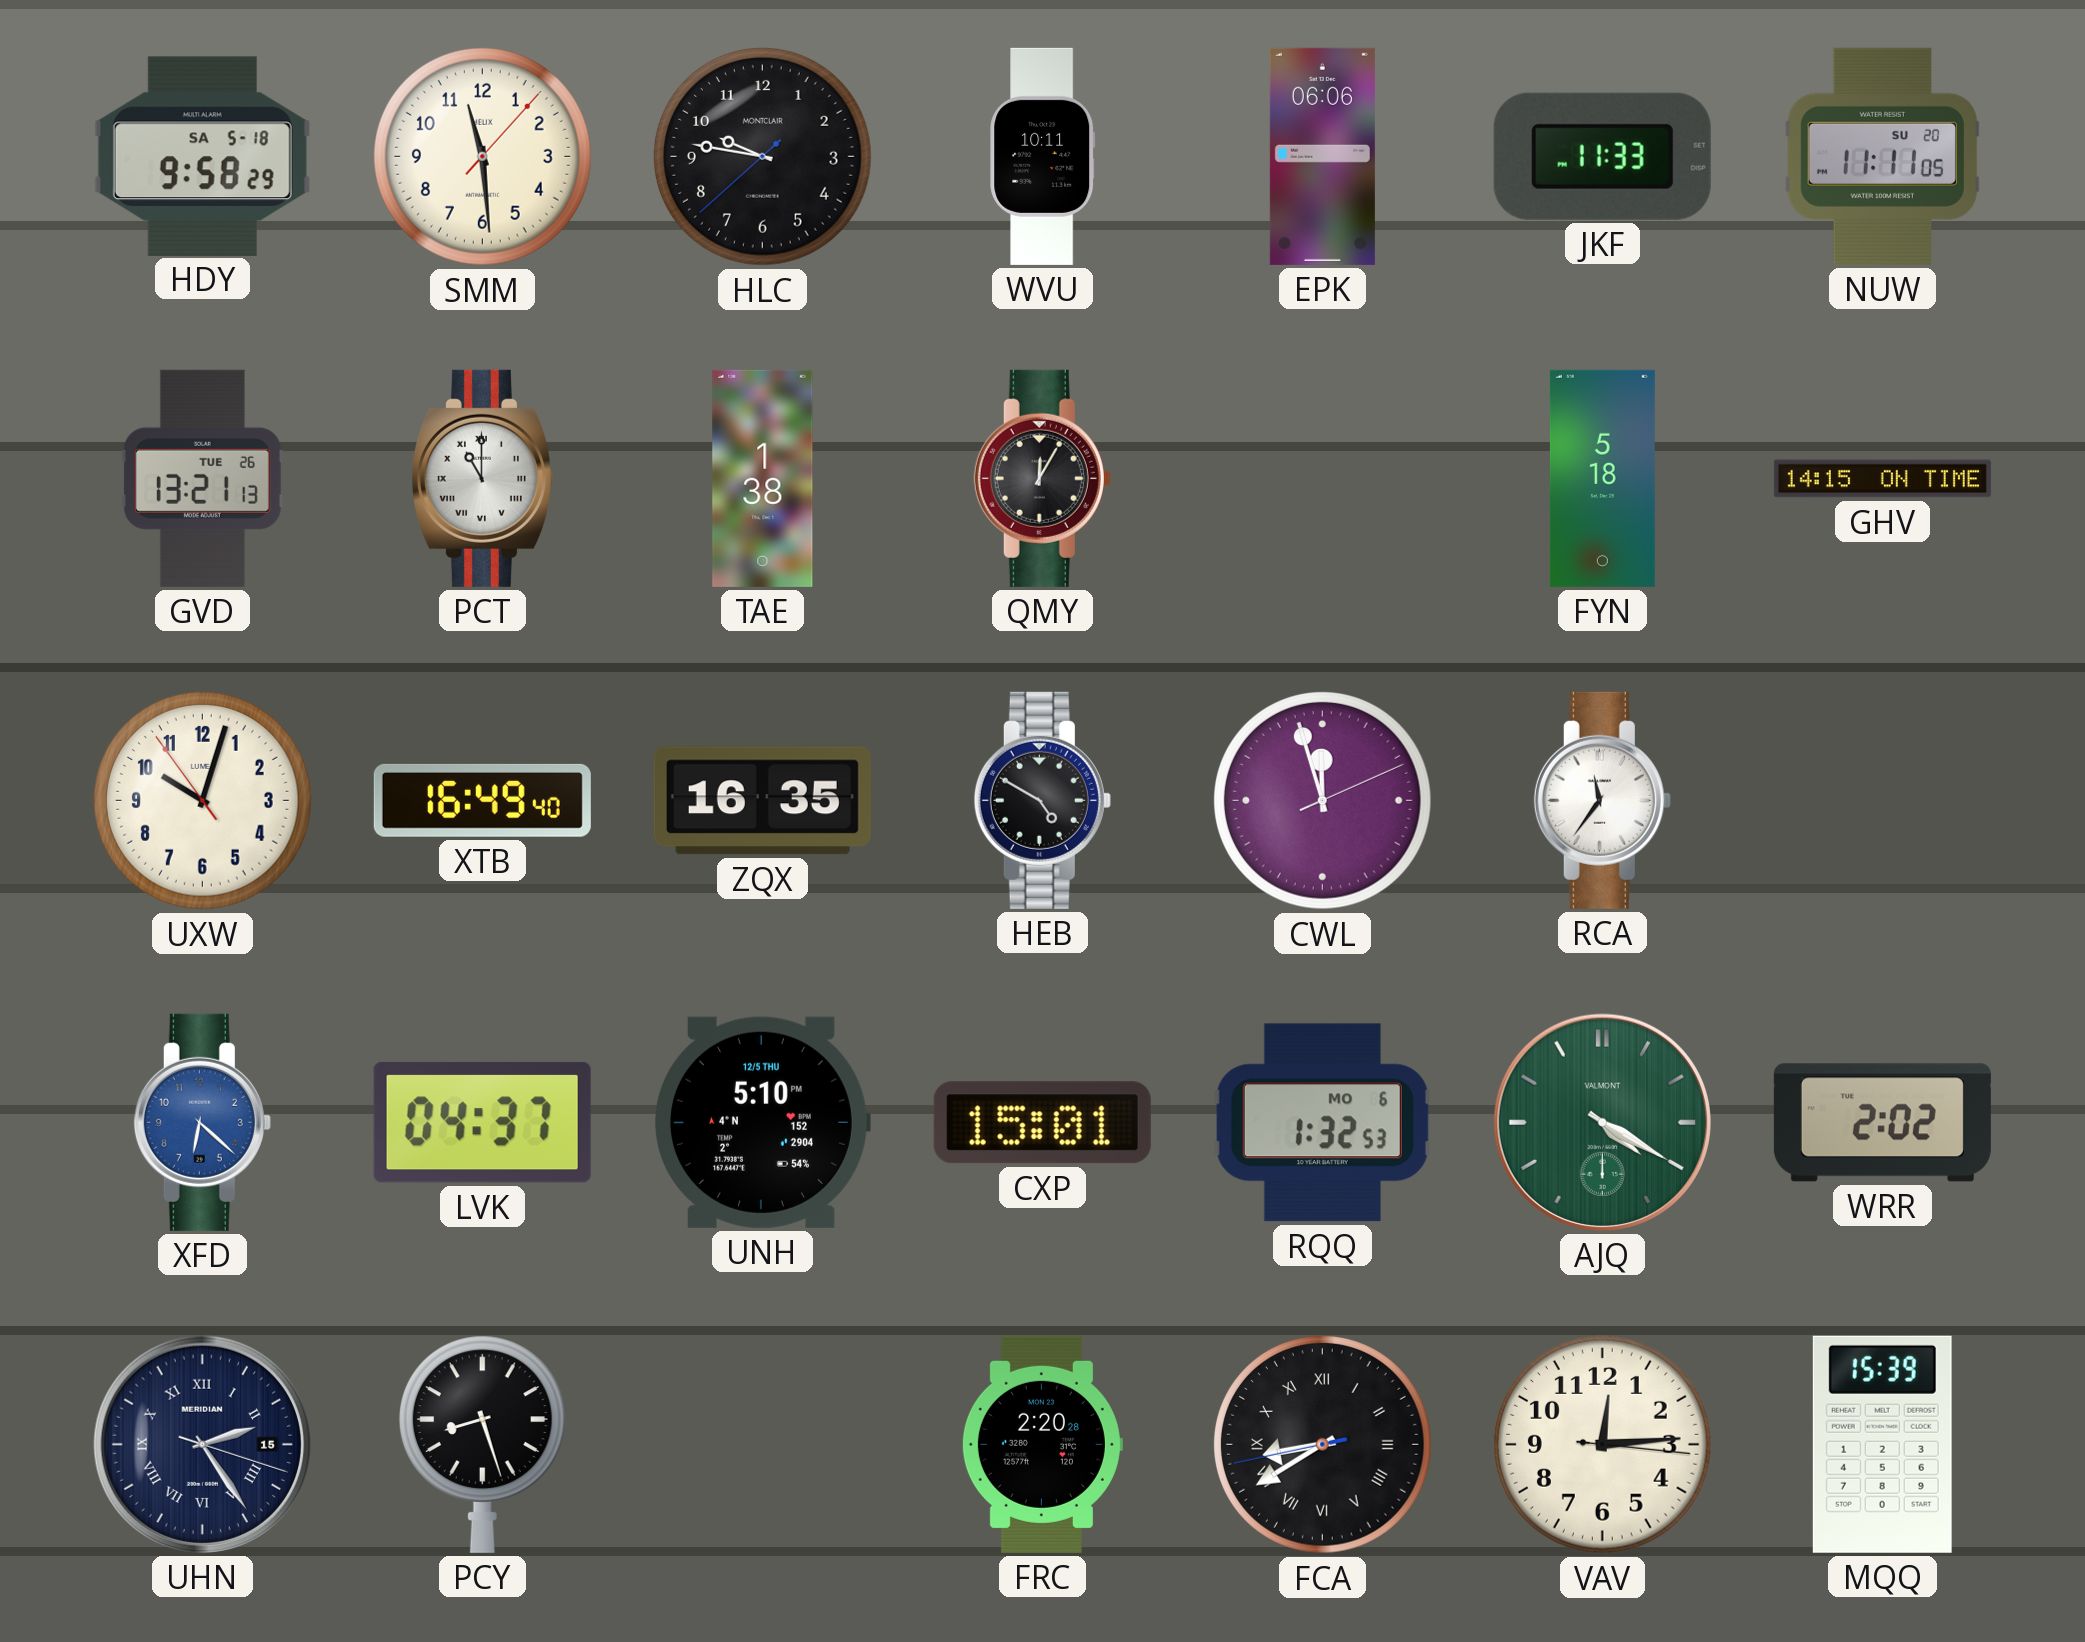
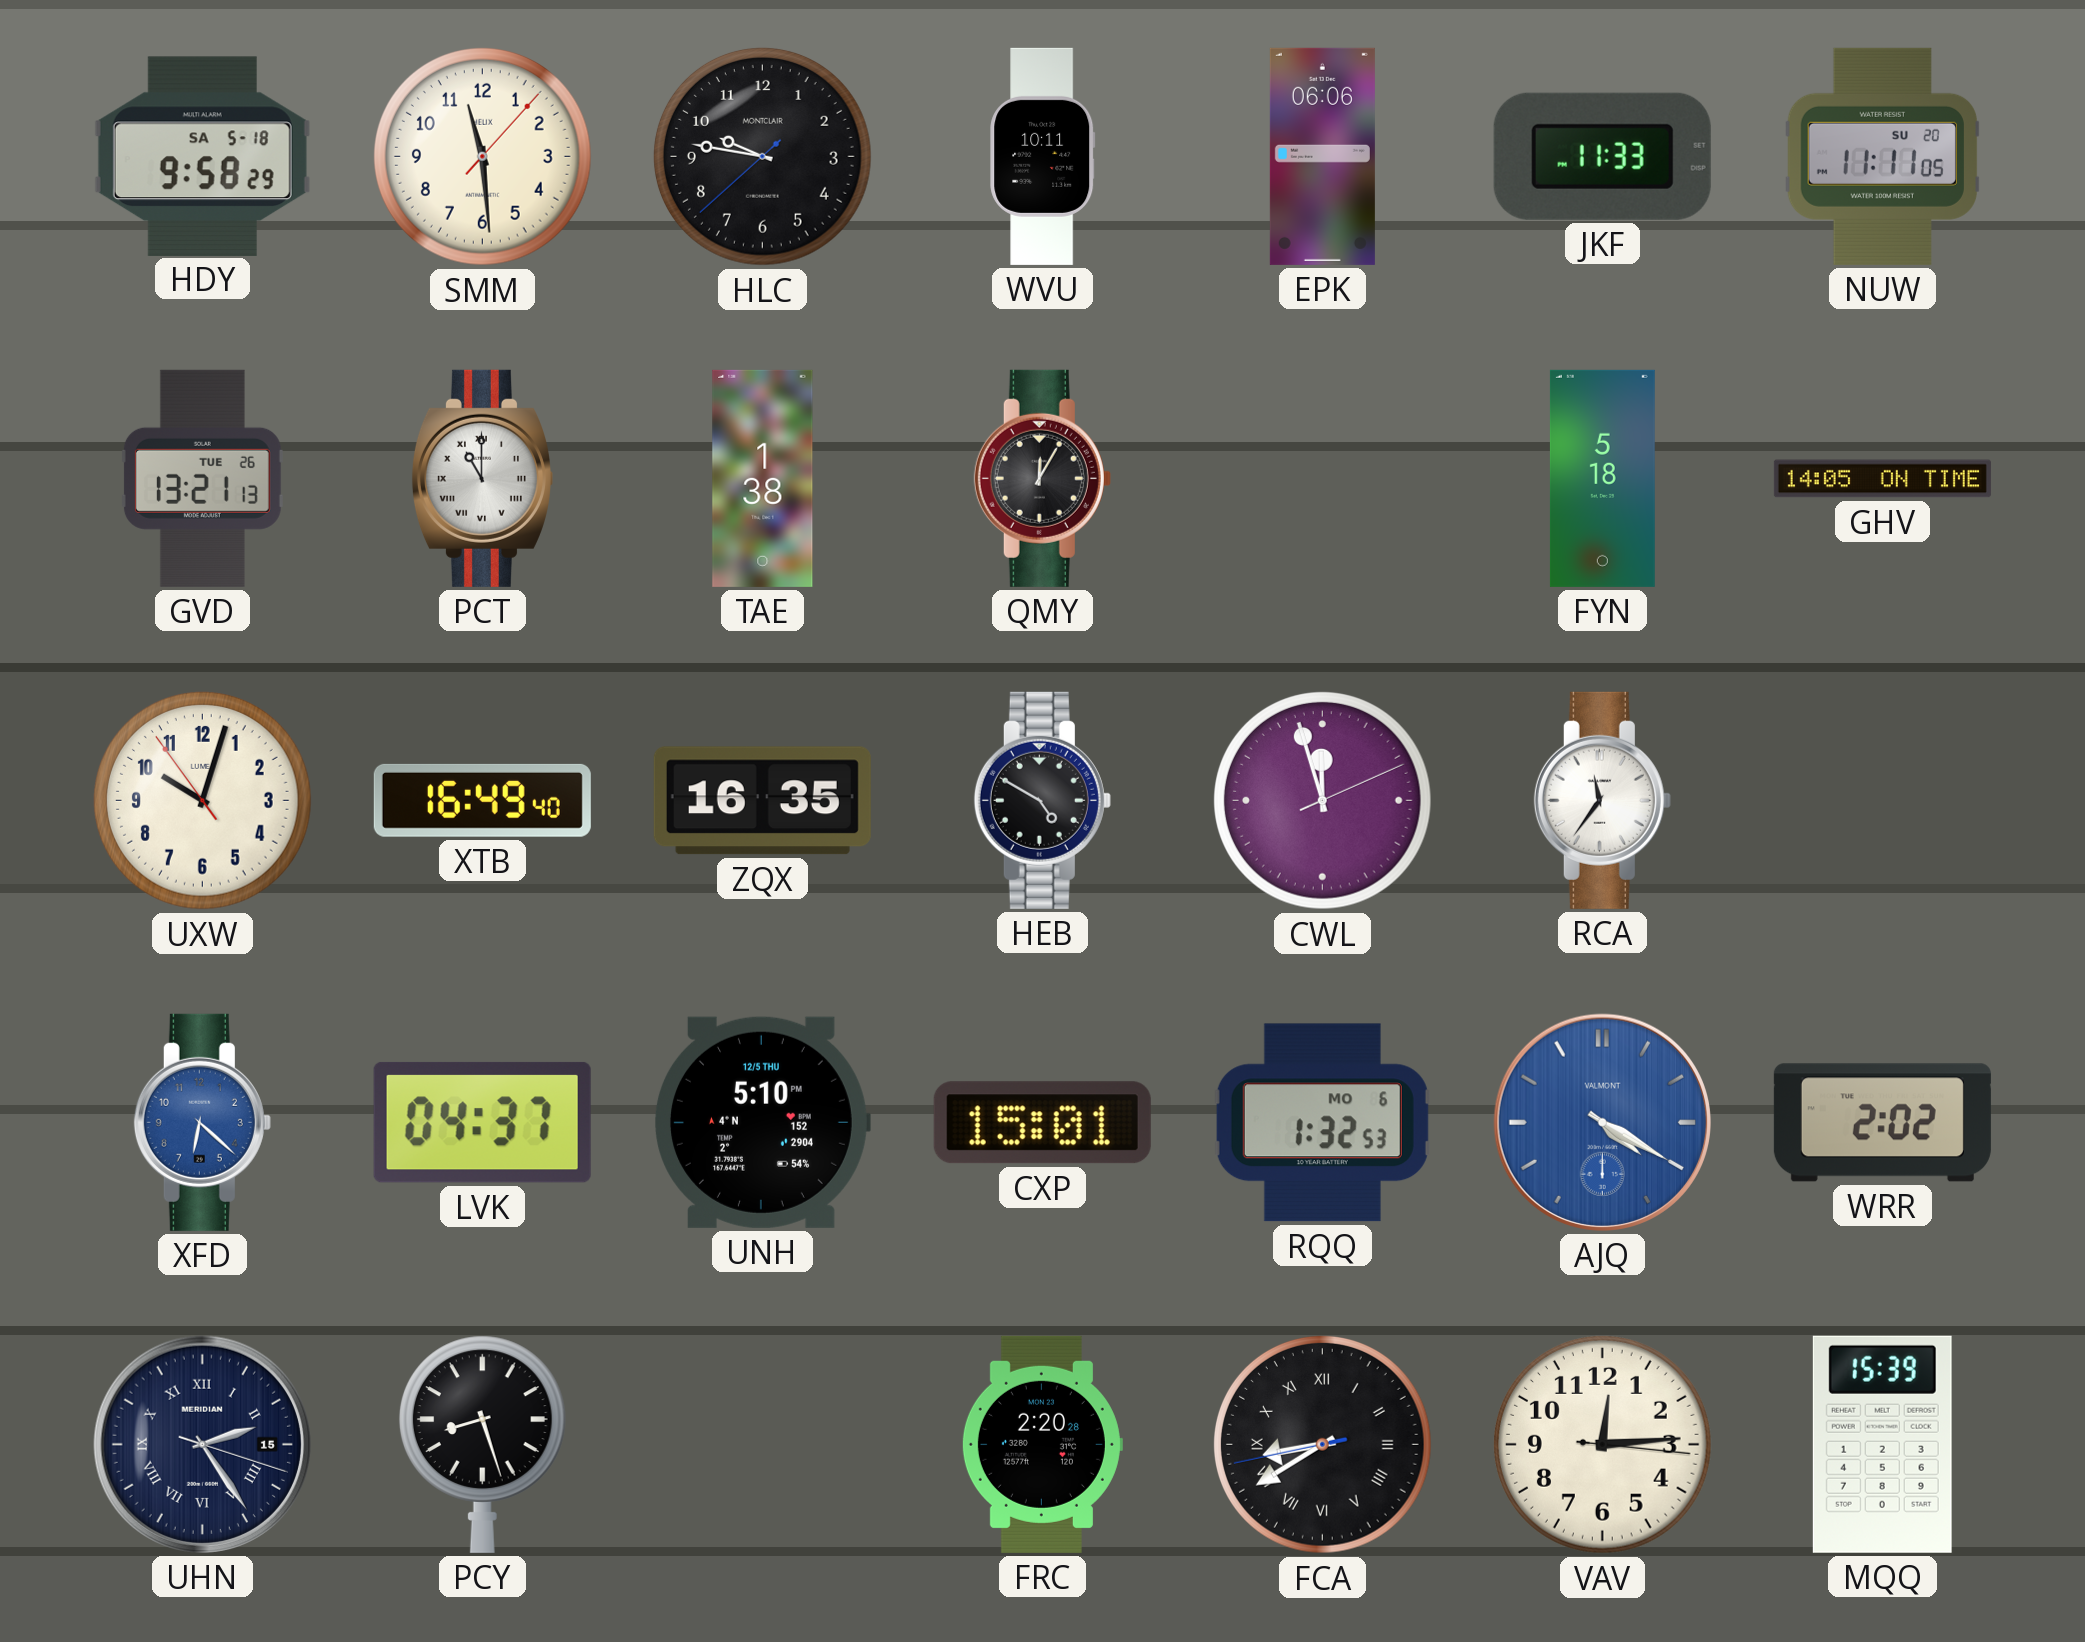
GHV: 14:15 -> 14:05
AJQ dial: green -> blue
